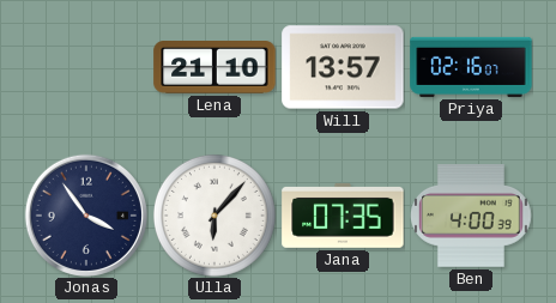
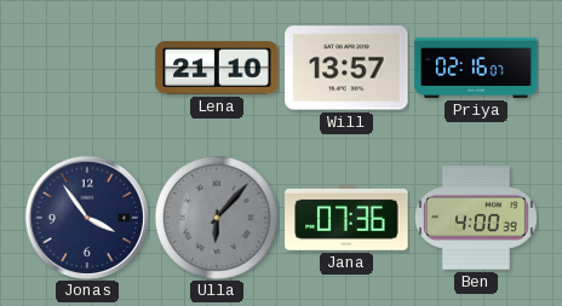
Ulla dial: white -> grey
Jana: 07:35 -> 07:36
